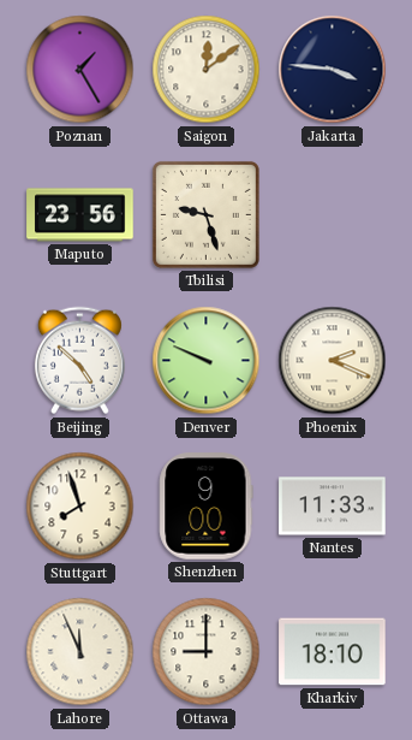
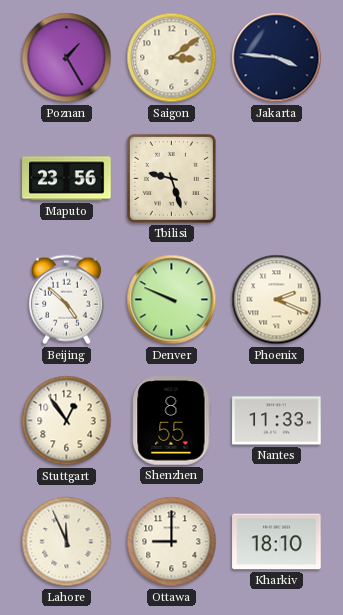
Saigon: 12:09 -> 3:09
Stuttgart: 7:57 -> 12:54
Shenzhen: 9:00 -> 8:55
